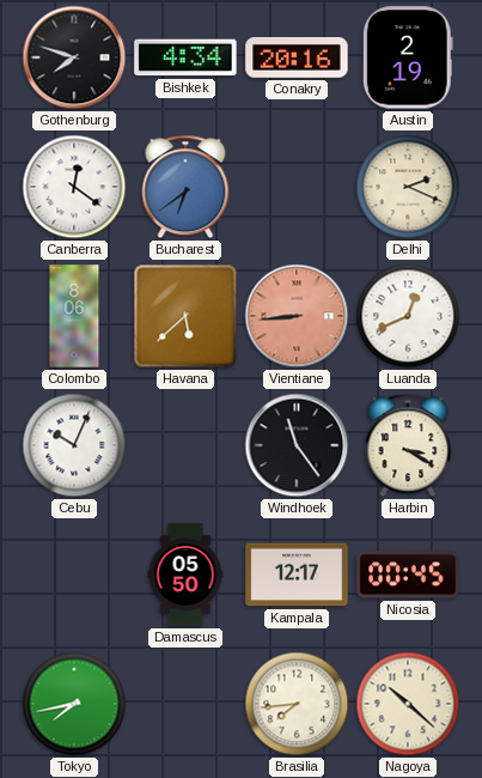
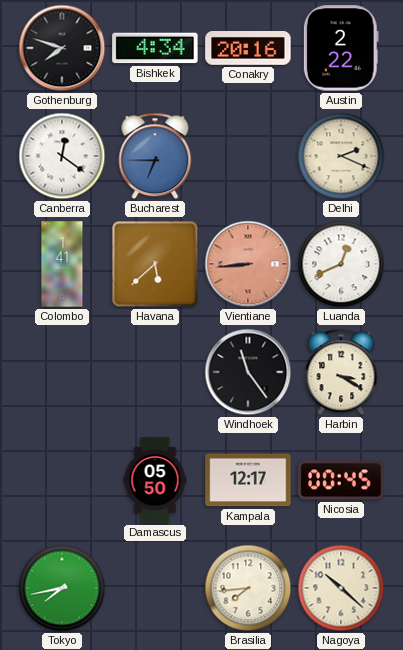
Austin: 2:19 -> 2:22
Bucharest: 6:39 -> 6:45
Colombo: 8:06 -> 1:41
Cebu: 10:04 -> none
